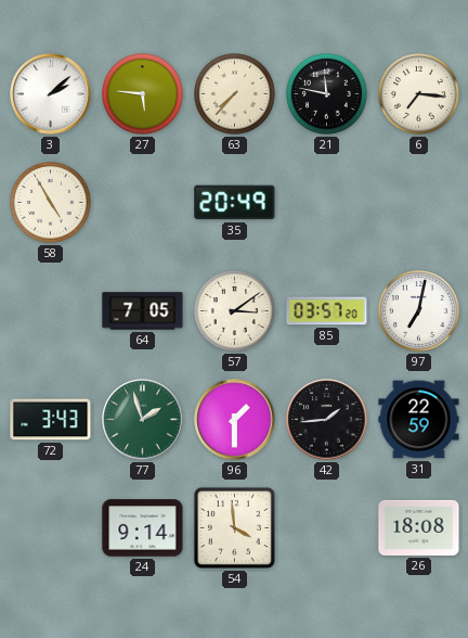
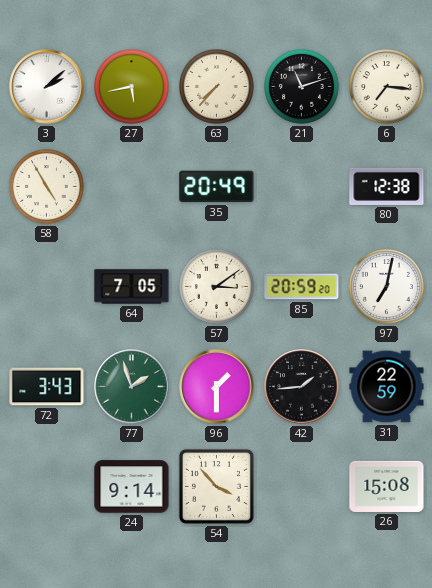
27: 5:46 -> 5:43
21: 11:47 -> 11:12
80: none -> 12:38
85: 03:57 -> 20:59
54: 3:59 -> 3:53
26: 18:08 -> 15:08
